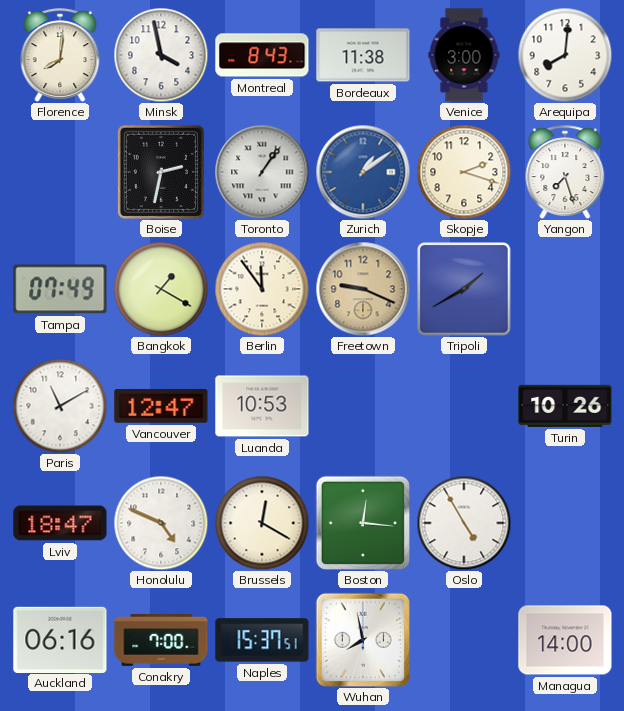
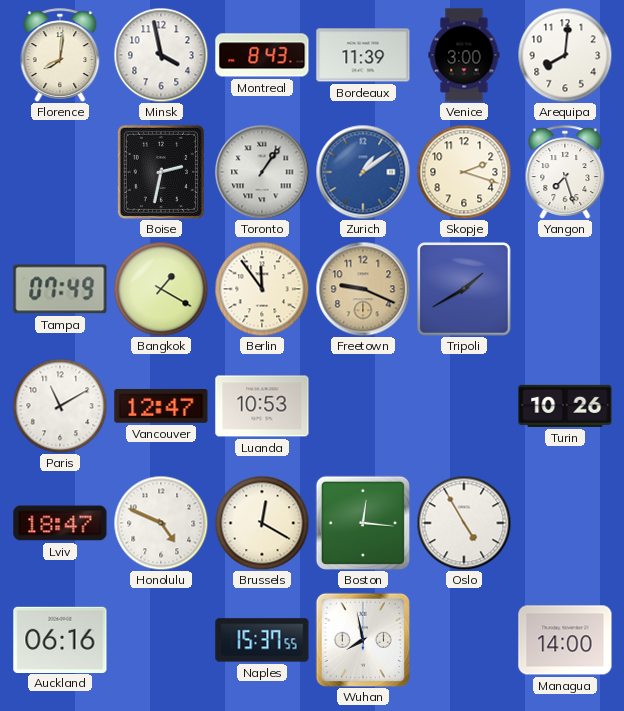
Bordeaux: 11:38 -> 11:39
Conakry: 7:00 -> none
Naples: 15:37:51 -> 15:37:55
